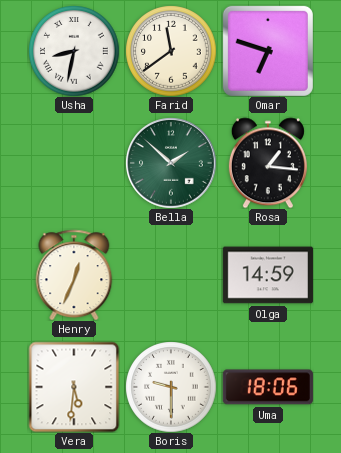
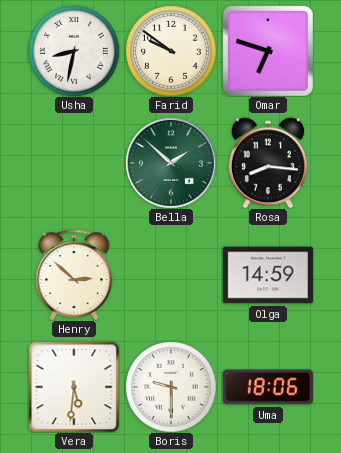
Farid: 11:39 -> 9:51
Rosa: 1:16 -> 8:16
Henry: 12:34 -> 2:52
